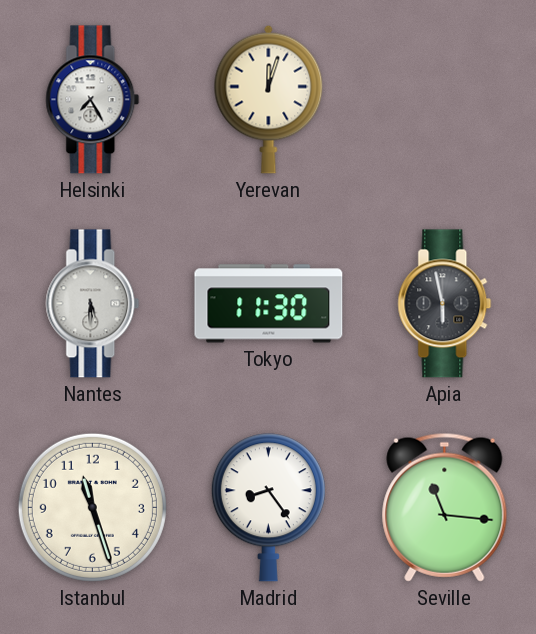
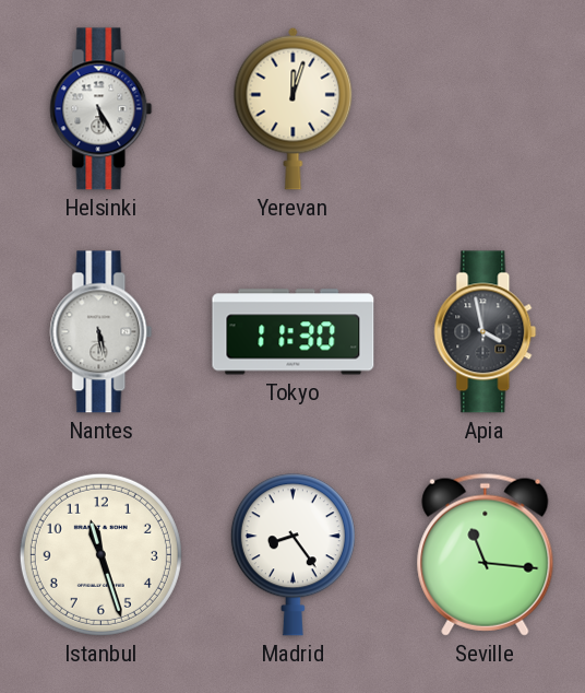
Helsinki: 7:25 -> 5:25
Nantes: 5:30 -> 5:28
Apia: 5:58 -> 3:58
